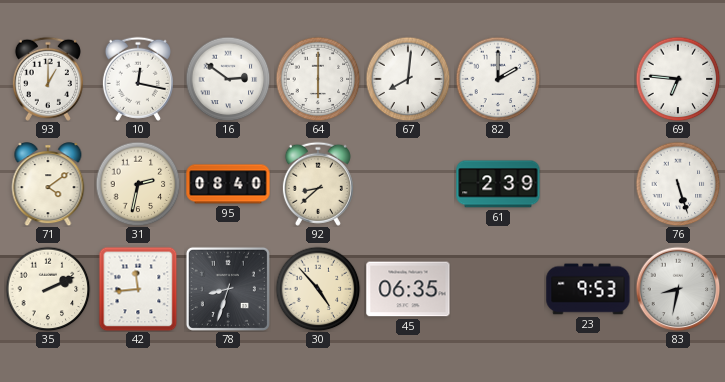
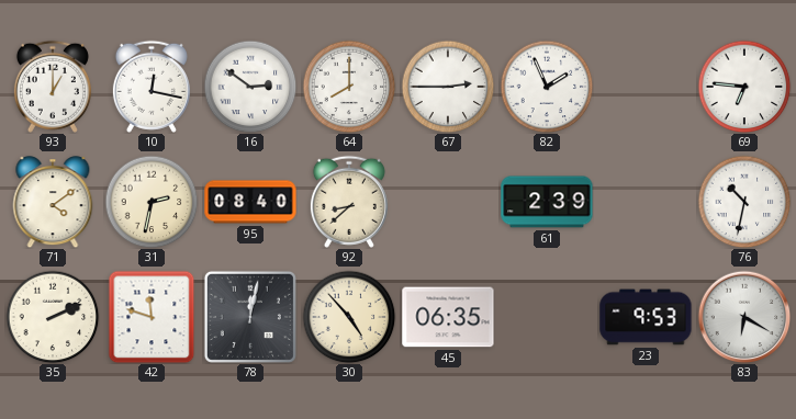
64: 6:00 -> 8:00
67: 8:01 -> 2:45
82: 2:00 -> 1:56
76: 5:27 -> 10:32
42: 11:44 -> 11:48
78: 8:33 -> 12:02
83: 8:32 -> 6:20
